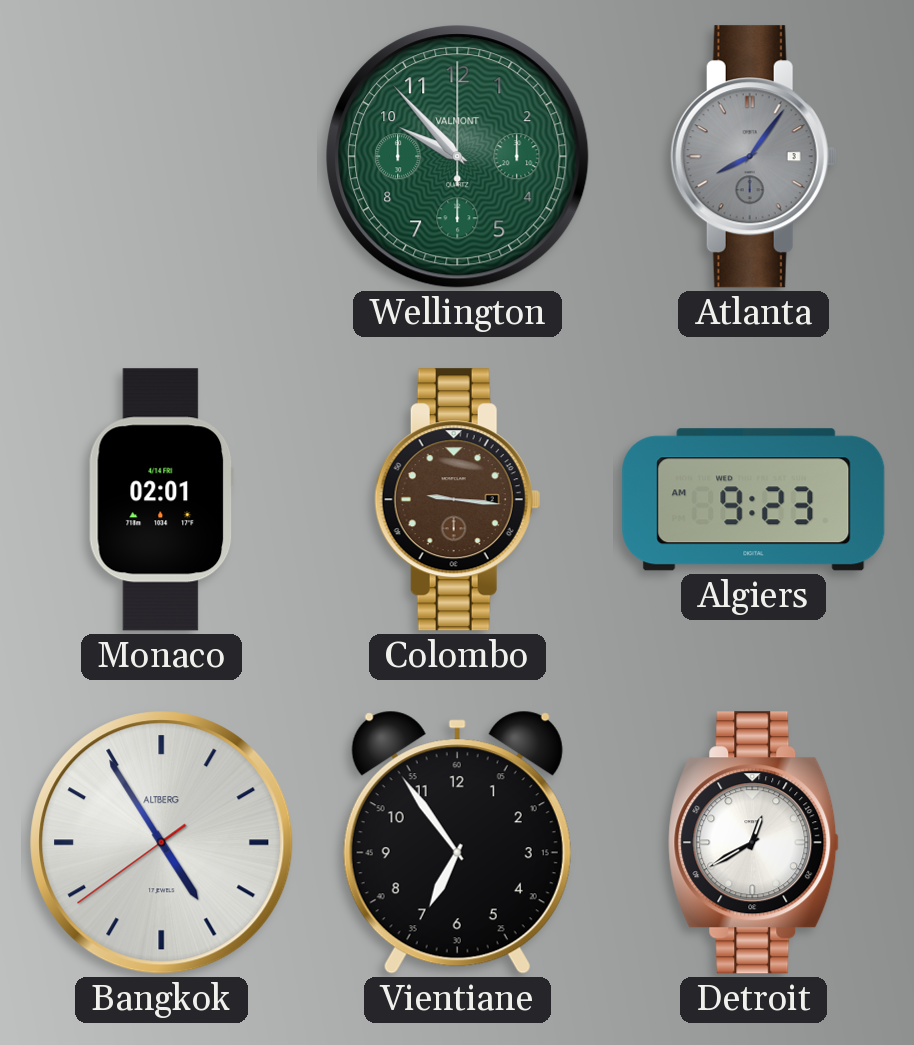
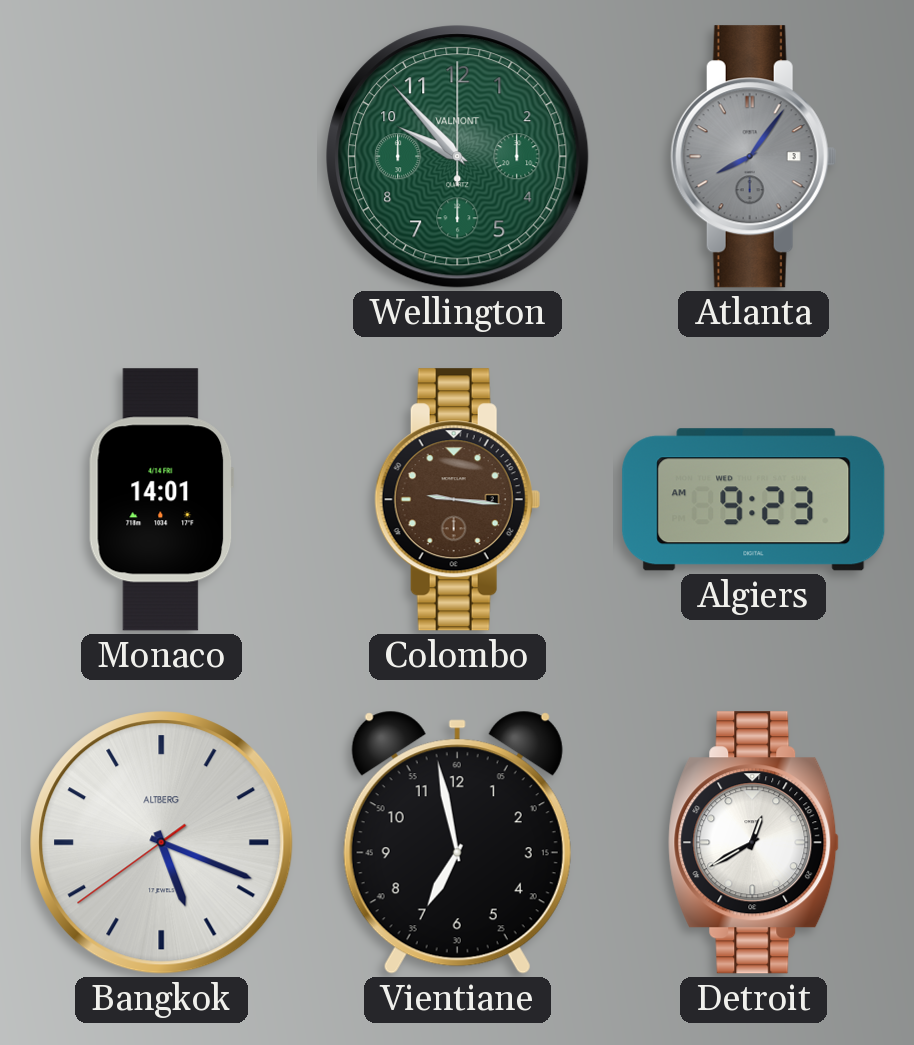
Monaco: 02:01 -> 14:01
Bangkok: 4:54 -> 5:18
Vientiane: 6:54 -> 6:58
